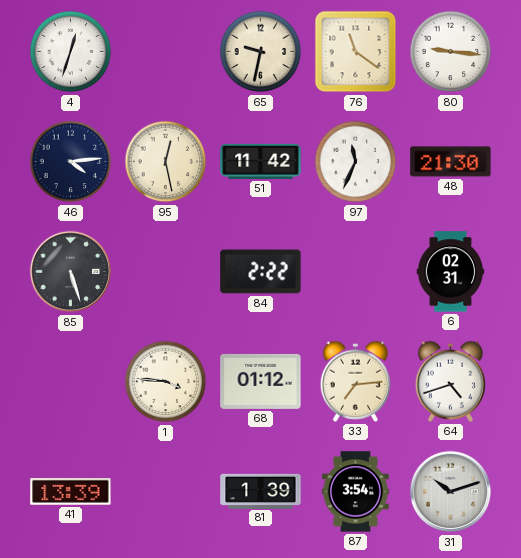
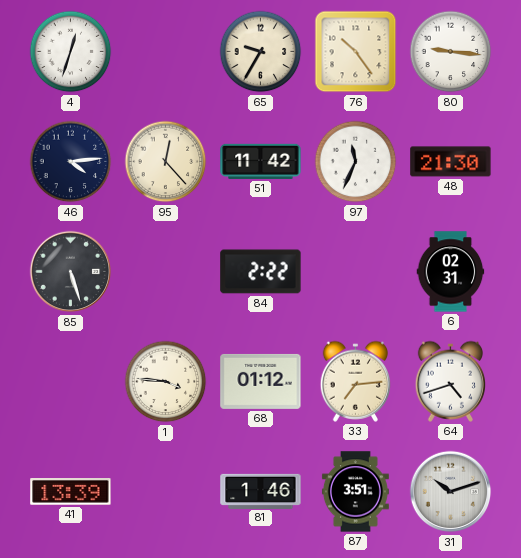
65: 9:32 -> 9:35
76: 11:21 -> 10:24
95: 12:28 -> 12:23
81: 1:39 -> 1:46
87: 3:54 -> 3:51
